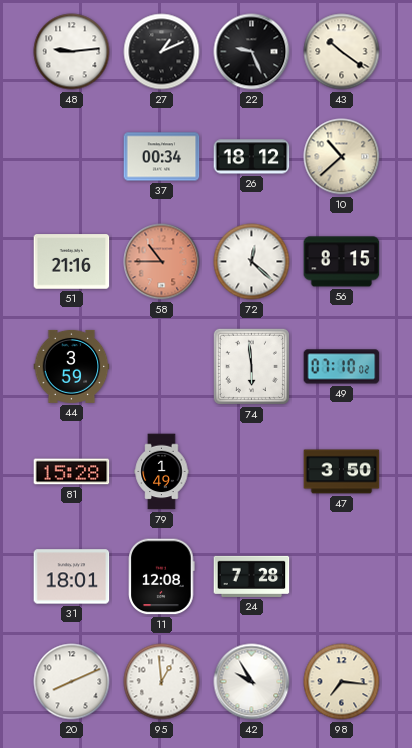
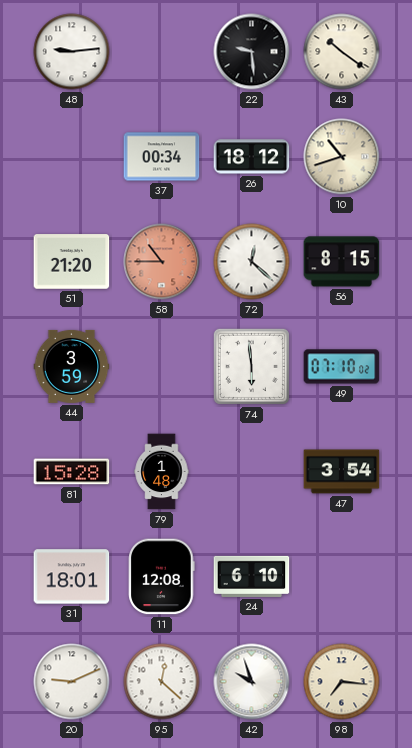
27: 1:11 -> none
22: 9:26 -> 9:29
10: 10:38 -> 10:42
51: 21:16 -> 21:20
79: 1:49 -> 1:48
47: 3:50 -> 3:54
24: 7:28 -> 6:10
20: 8:11 -> 9:11
95: 12:59 -> 12:22
42: 9:55 -> 9:57
